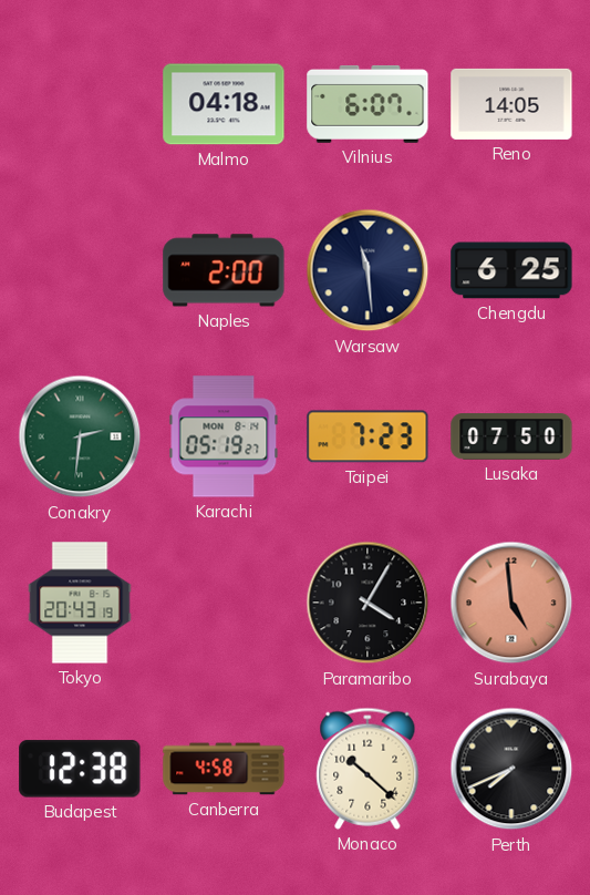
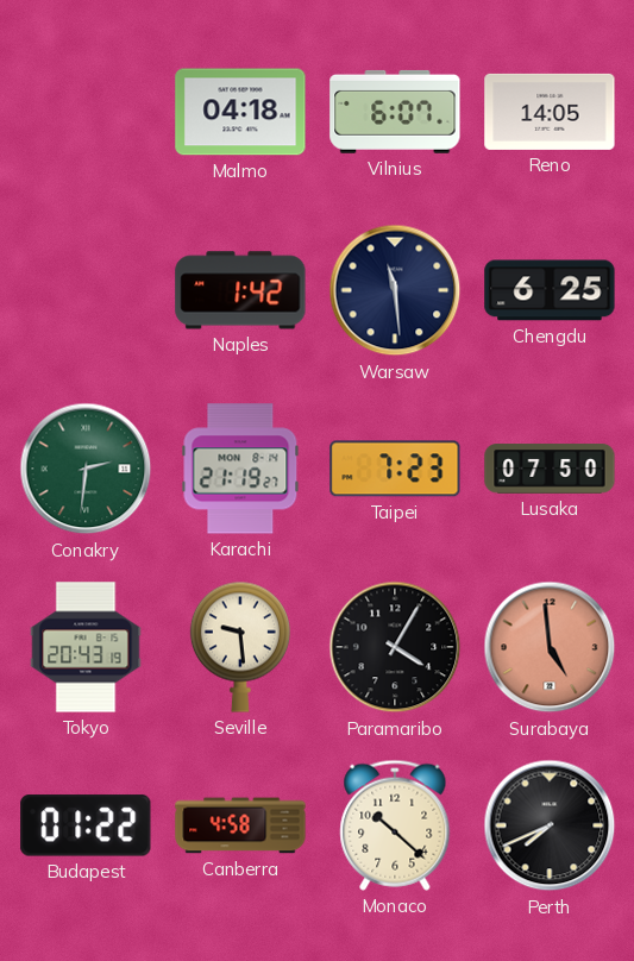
Naples: 2:00 -> 1:42
Karachi: 05:19 -> 21:19
Seville: none -> 9:29
Budapest: 12:38 -> 01:22
